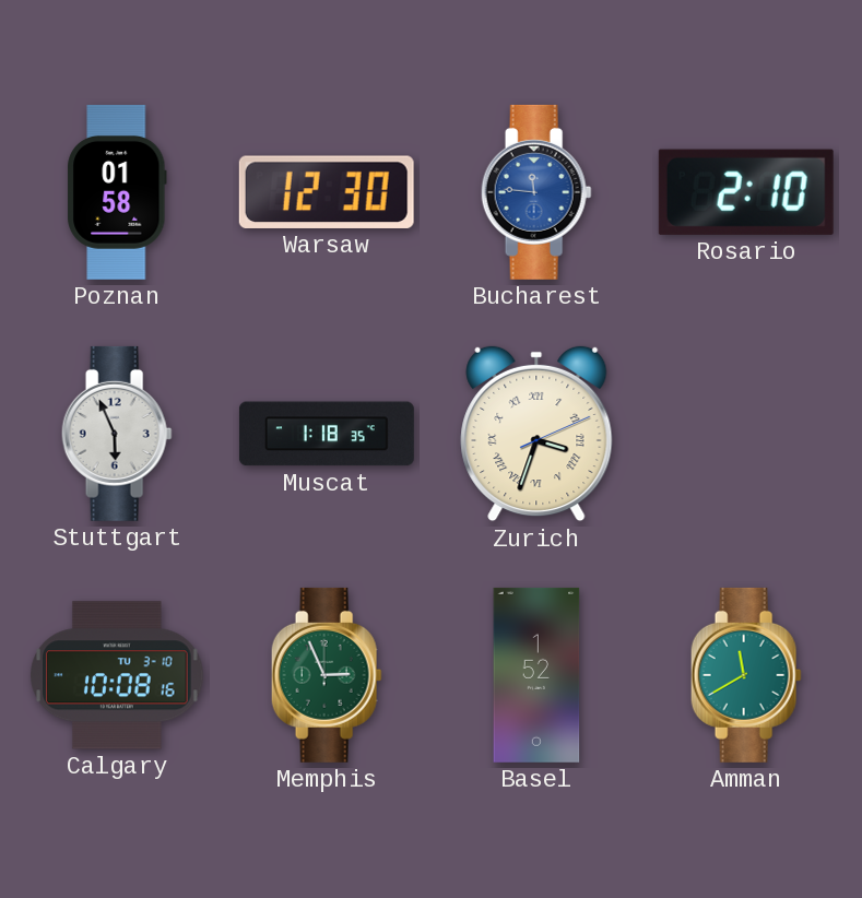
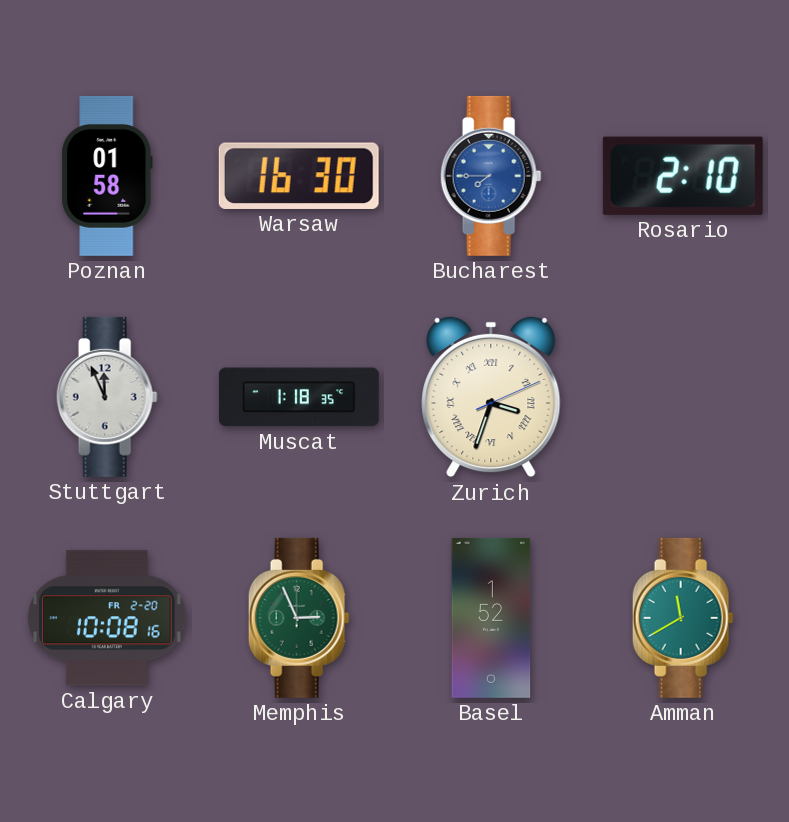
Warsaw: 12:30 -> 16:30
Bucharest: 11:46 -> 7:45
Stuttgart: 5:56 -> 11:56
Calgary date: TU 3-10 -> FR 2-20
